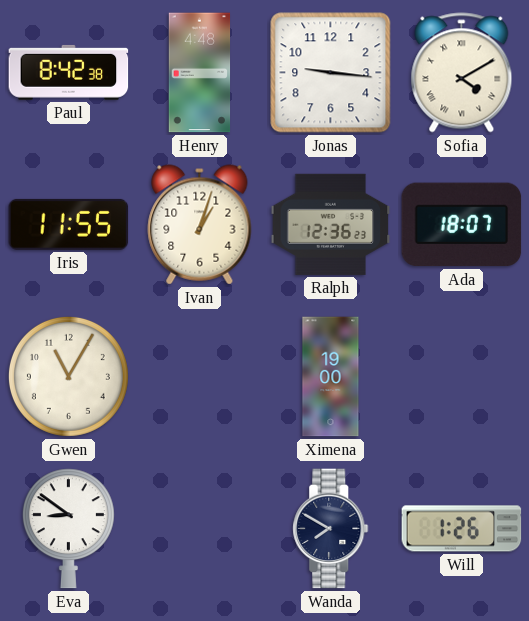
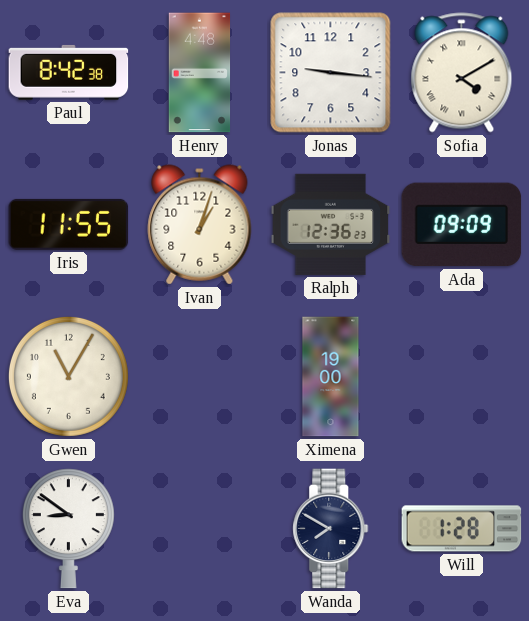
Ada: 18:07 -> 09:09
Will: 1:26 -> 1:28
